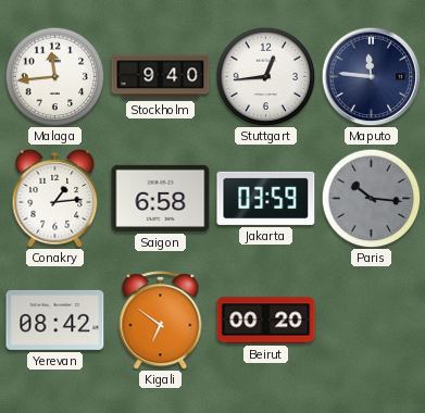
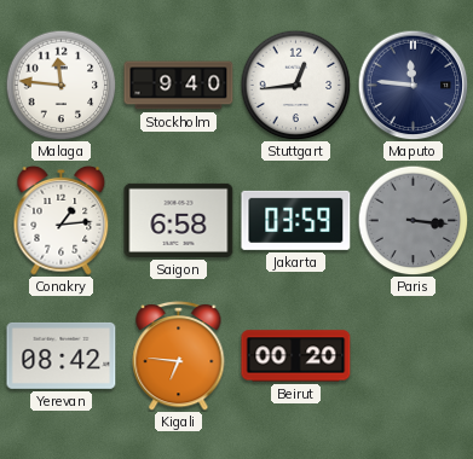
Malaga: 11:44 -> 11:46
Paris: 10:16 -> 3:16
Kigali: 6:51 -> 6:46
